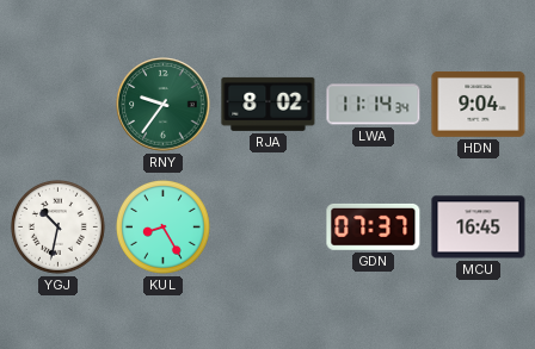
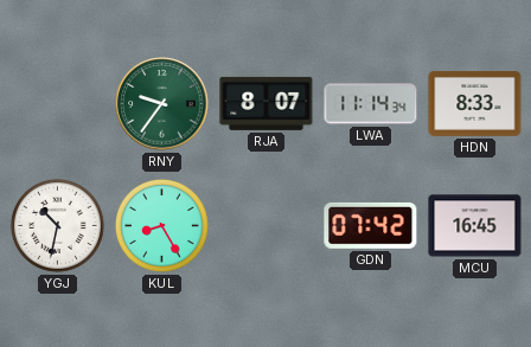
RJA: 8:02 -> 8:07
HDN: 9:04 -> 8:33
GDN: 07:37 -> 07:42
